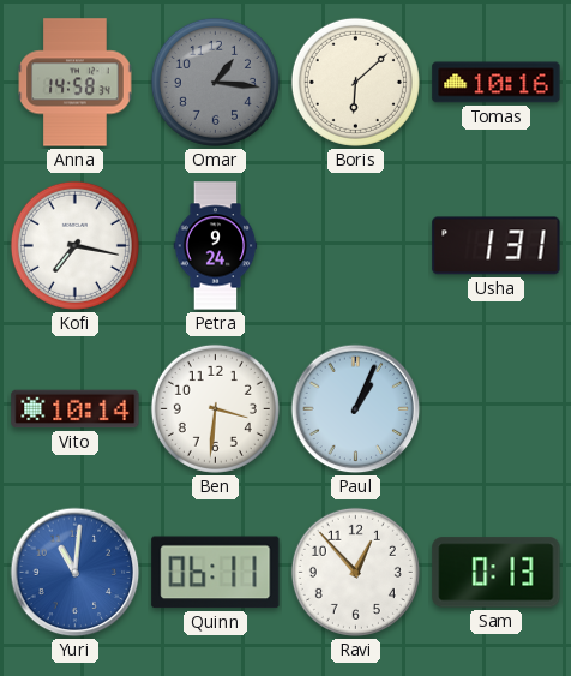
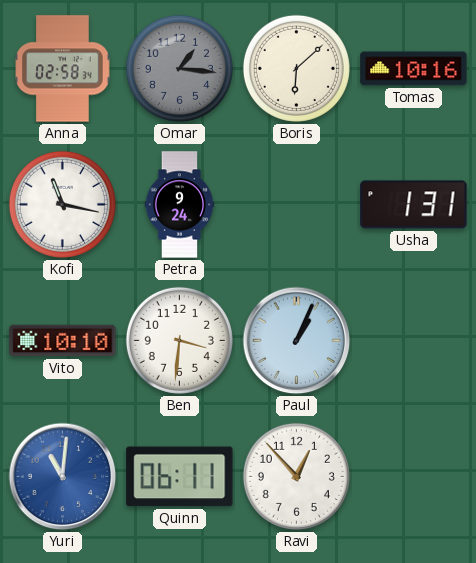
Anna: 14:58 -> 02:58
Kofi: 7:17 -> 11:17
Vito: 10:14 -> 10:10
Sam: 0:13 -> none
